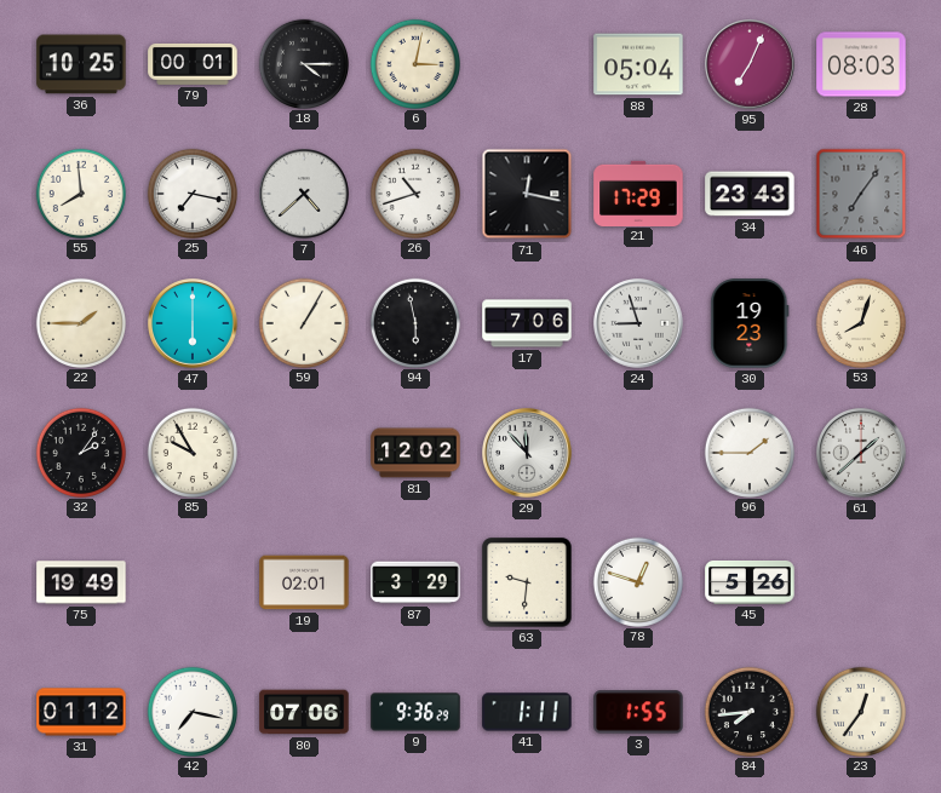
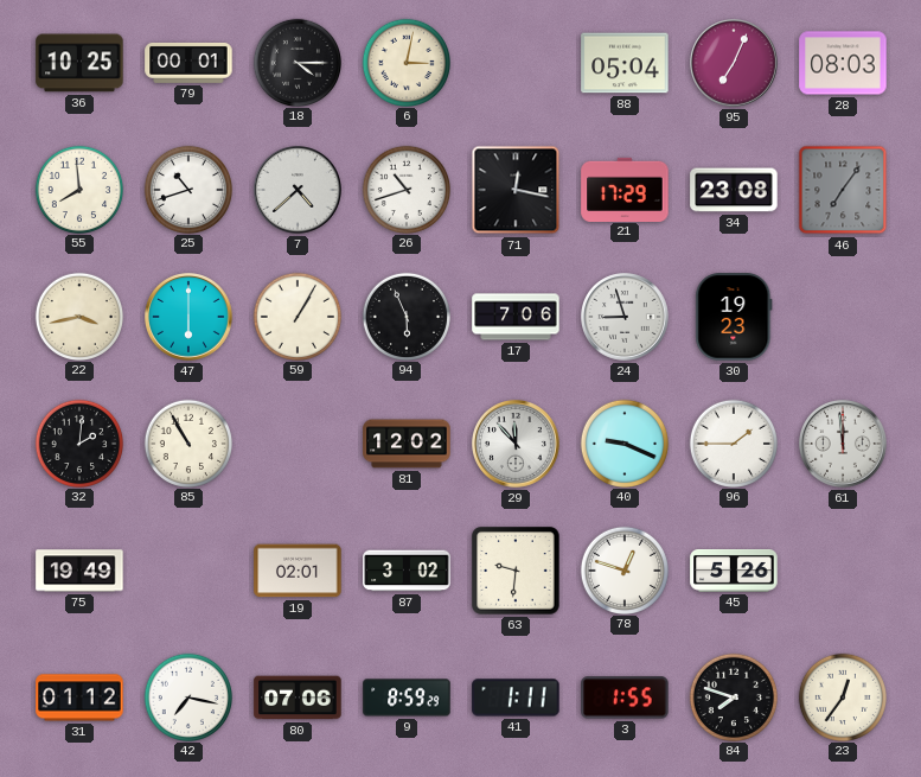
25: 7:17 -> 10:42
34: 23:43 -> 23:08
22: 1:45 -> 3:43
94: 5:58 -> 5:56
53: 8:03 -> none
32: 2:06 -> 2:01
85: 9:55 -> 10:55
40: none -> 9:19
61: 1:38 -> 11:59
87: 3:29 -> 3:02
9: 9:36 -> 8:59
84: 7:44 -> 7:48
